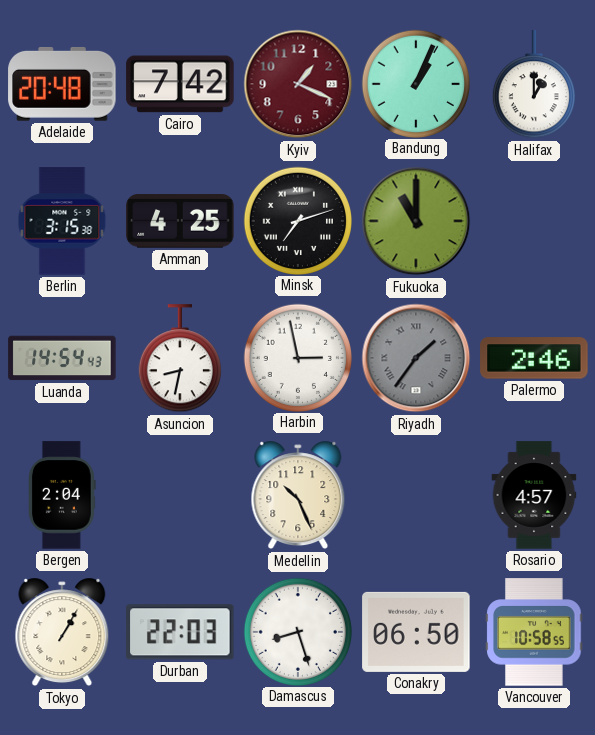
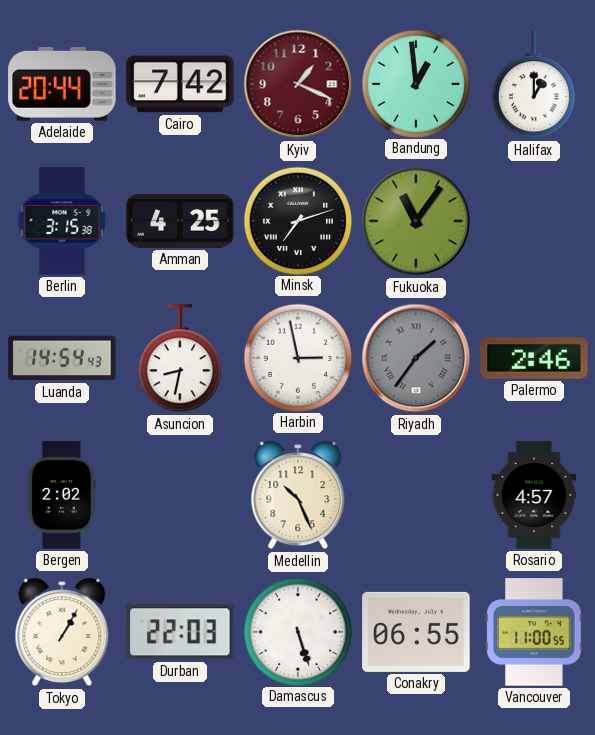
Adelaide: 20:48 -> 20:44
Bandung: 1:04 -> 12:59
Fukuoka: 11:00 -> 11:06
Bergen: 2:04 -> 2:02
Damascus: 8:27 -> 5:27
Conakry: 06:50 -> 06:55
Vancouver: 10:58 -> 11:00
